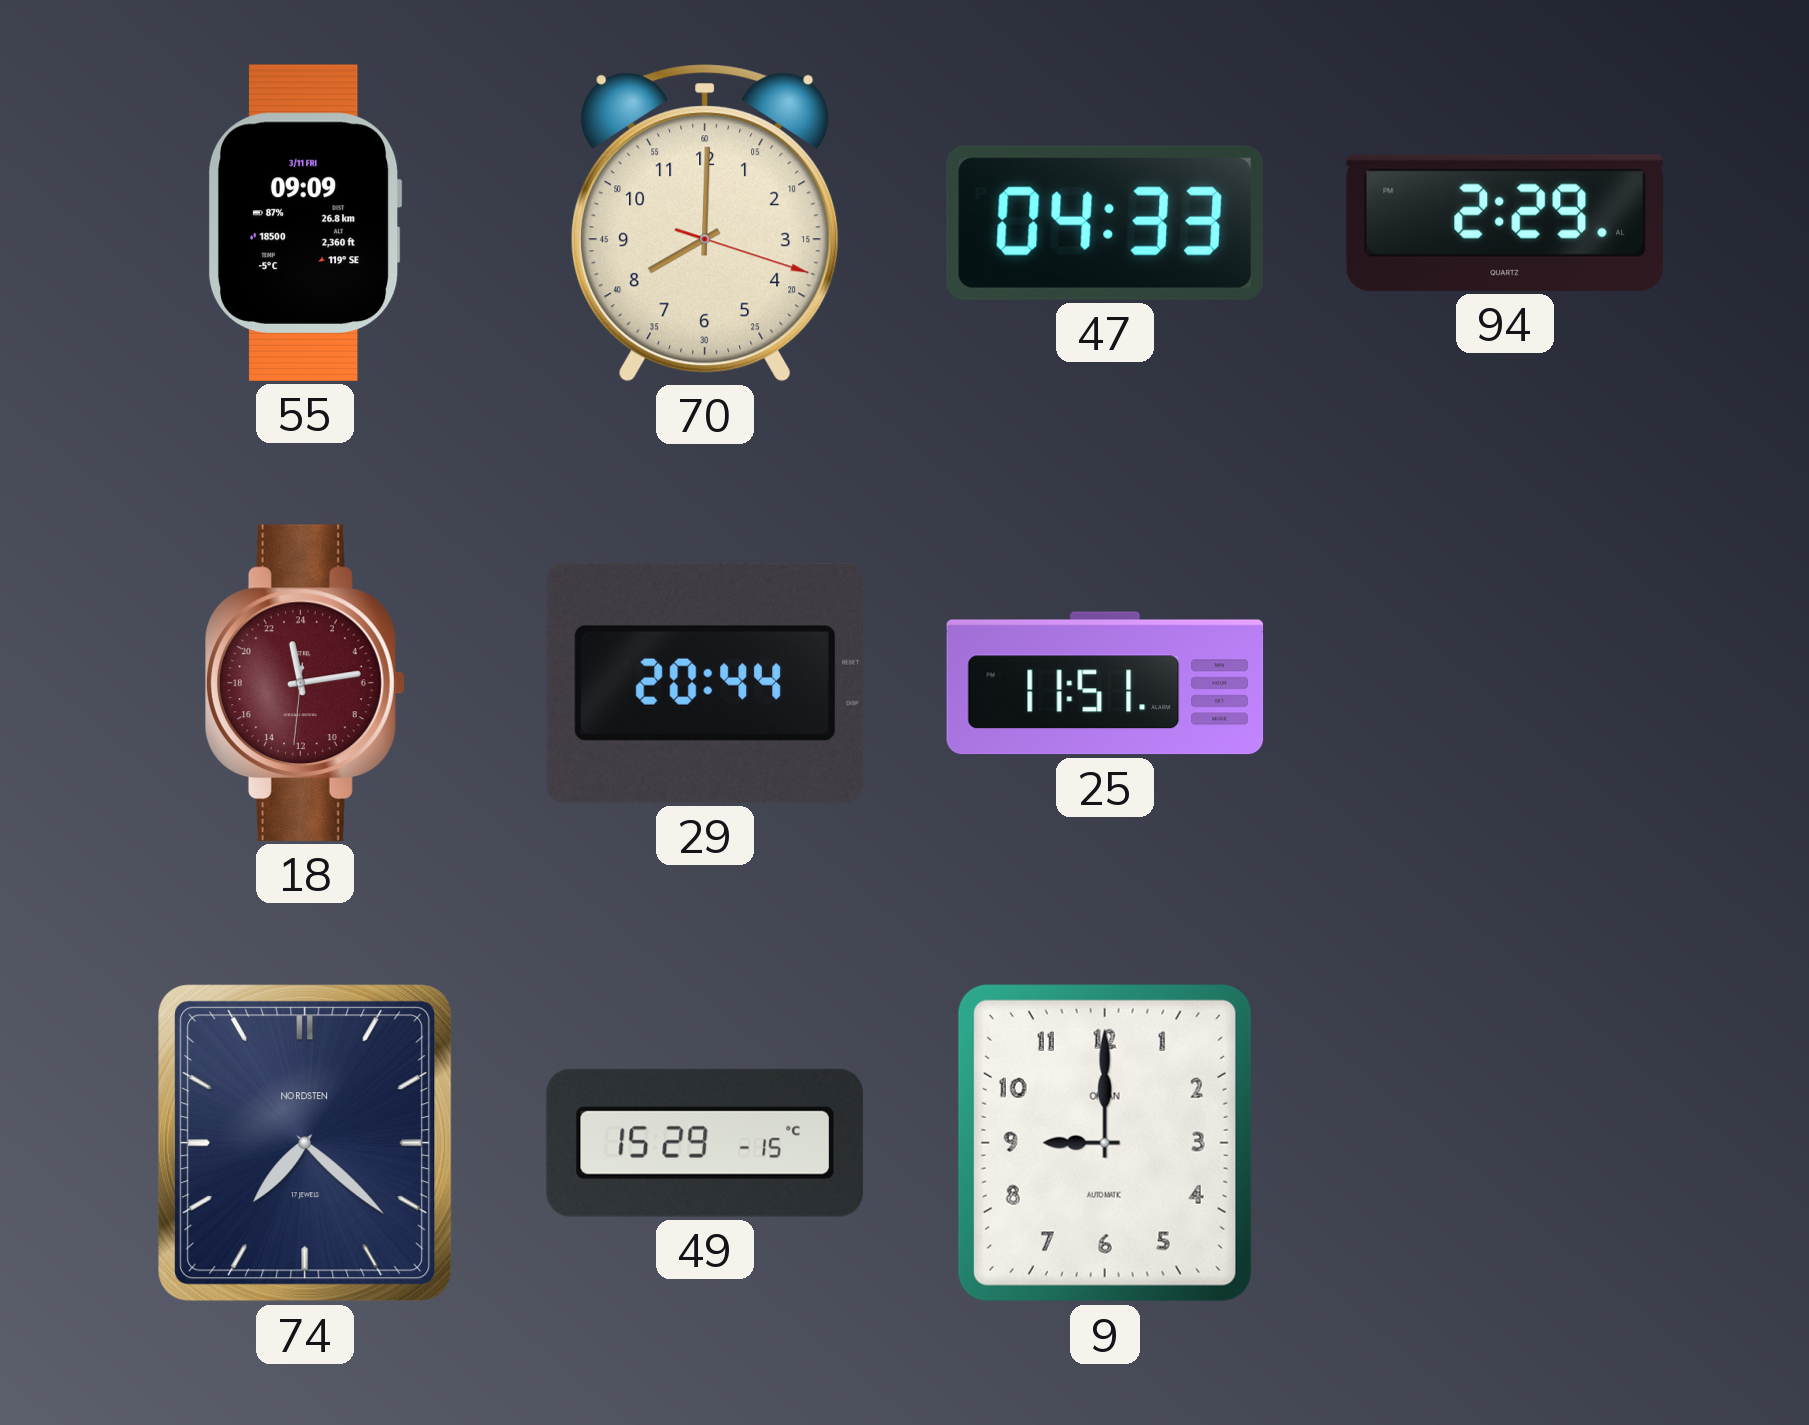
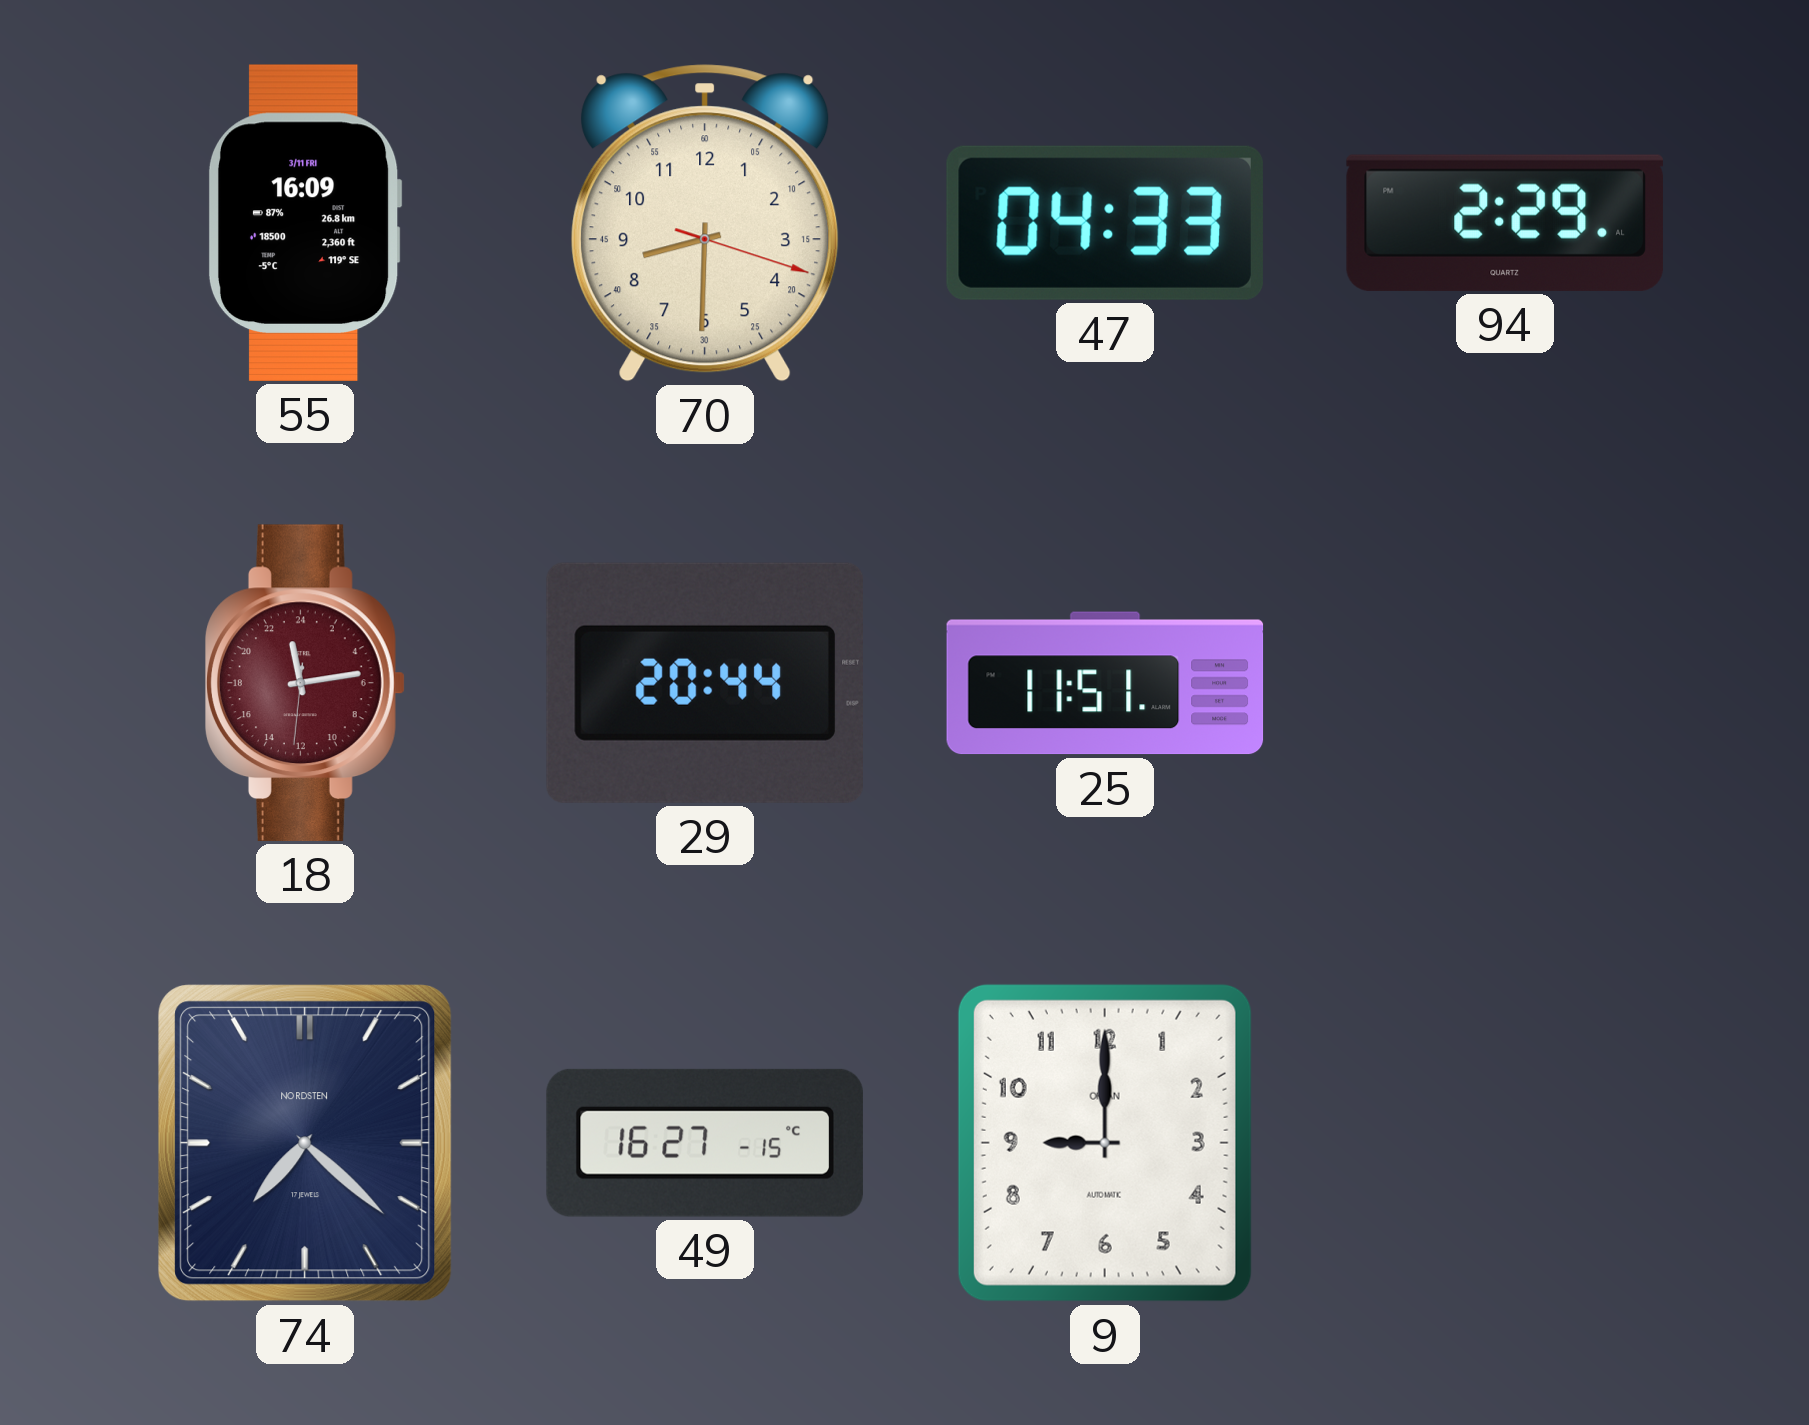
55: 09:09 -> 16:09
70: 8:00 -> 8:30
49: 15:29 -> 16:27
